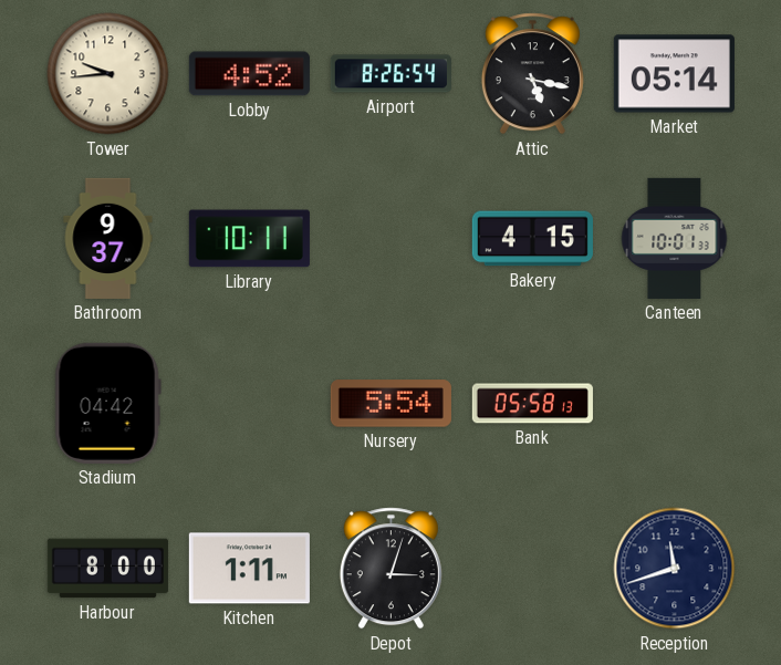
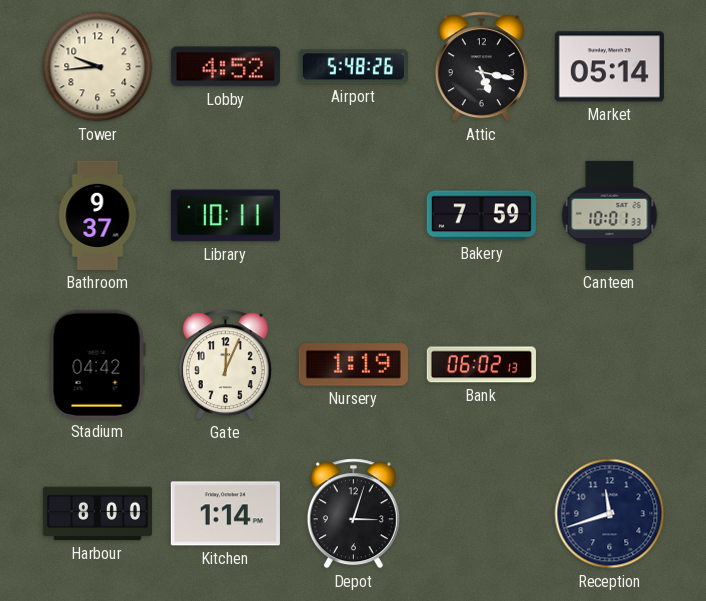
Airport: 8:26 -> 5:48
Bakery: 4:15 -> 7:59
Gate: none -> 12:04
Nursery: 5:54 -> 1:19
Bank: 05:58 -> 06:02
Kitchen: 1:11 -> 1:14
